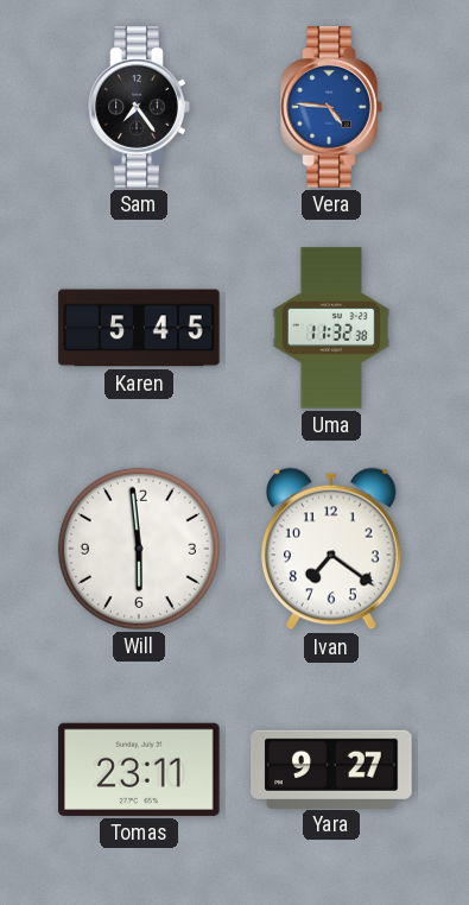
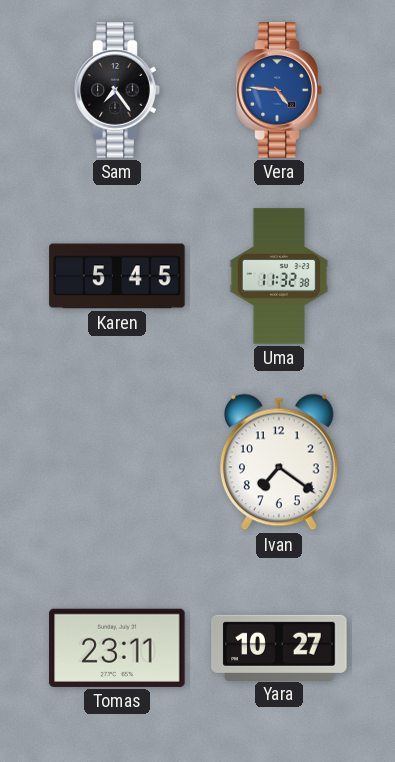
Will: 5:59 -> none
Yara: 9:27 -> 10:27
